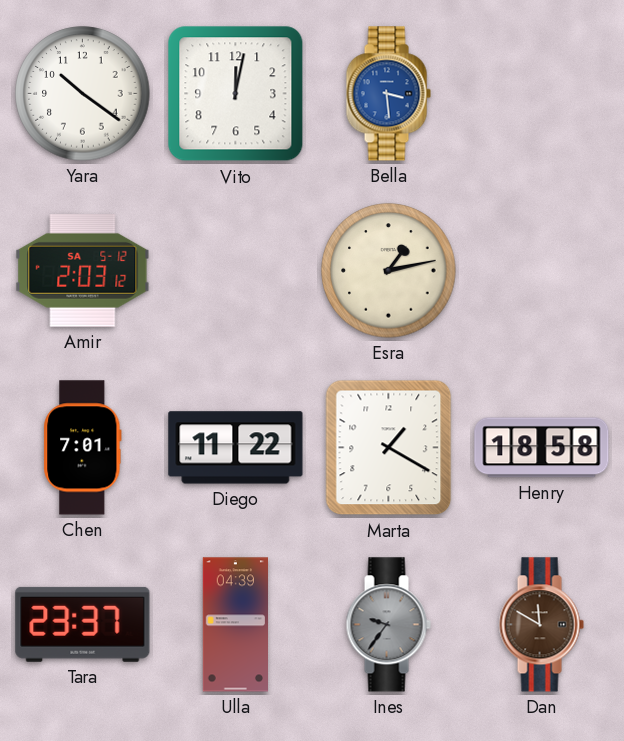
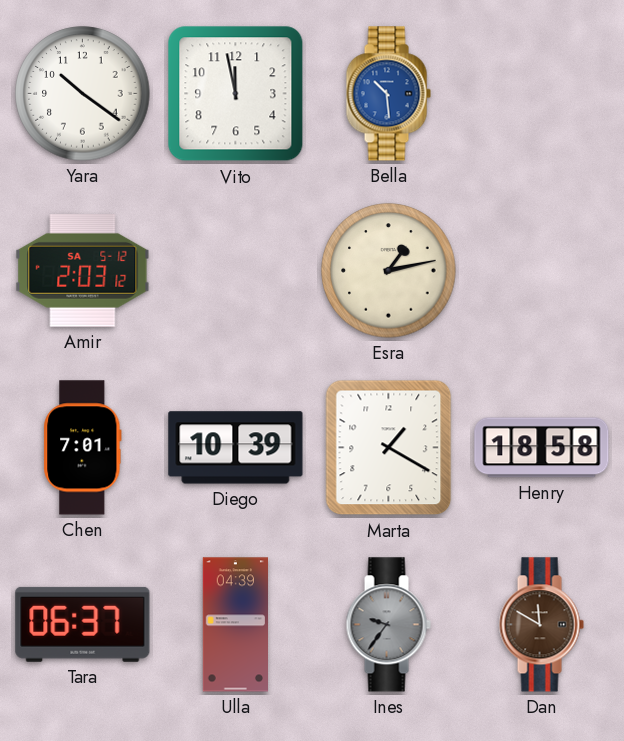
Vito: 12:02 -> 11:58
Bella: 3:29 -> 10:29
Diego: 11:22 -> 10:39
Tara: 23:37 -> 06:37
